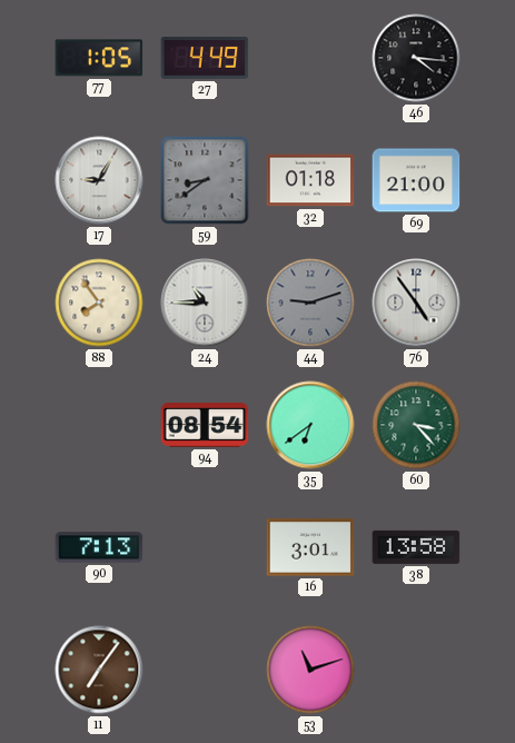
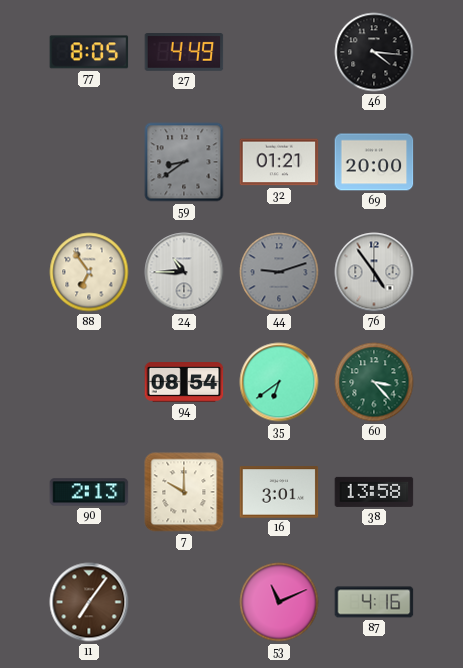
77: 1:05 -> 8:05
17: 9:05 -> none
32: 01:18 -> 01:21
69: 21:00 -> 20:00
88: 7:54 -> 6:54
90: 7:13 -> 2:13
7: none -> 10:00
53: 11:12 -> 11:11
87: none -> 4:16
